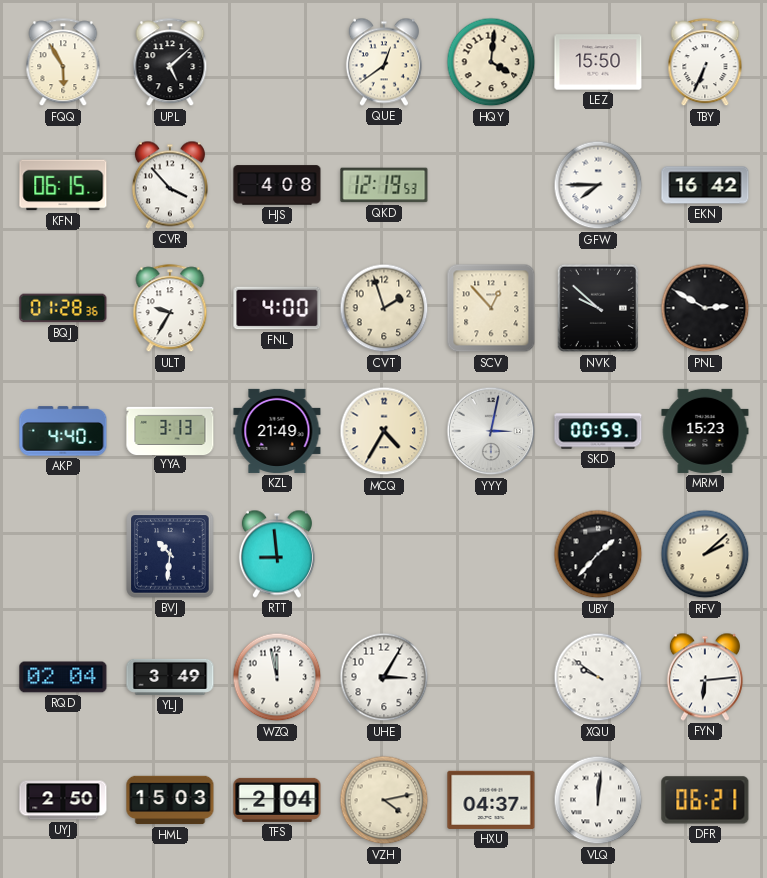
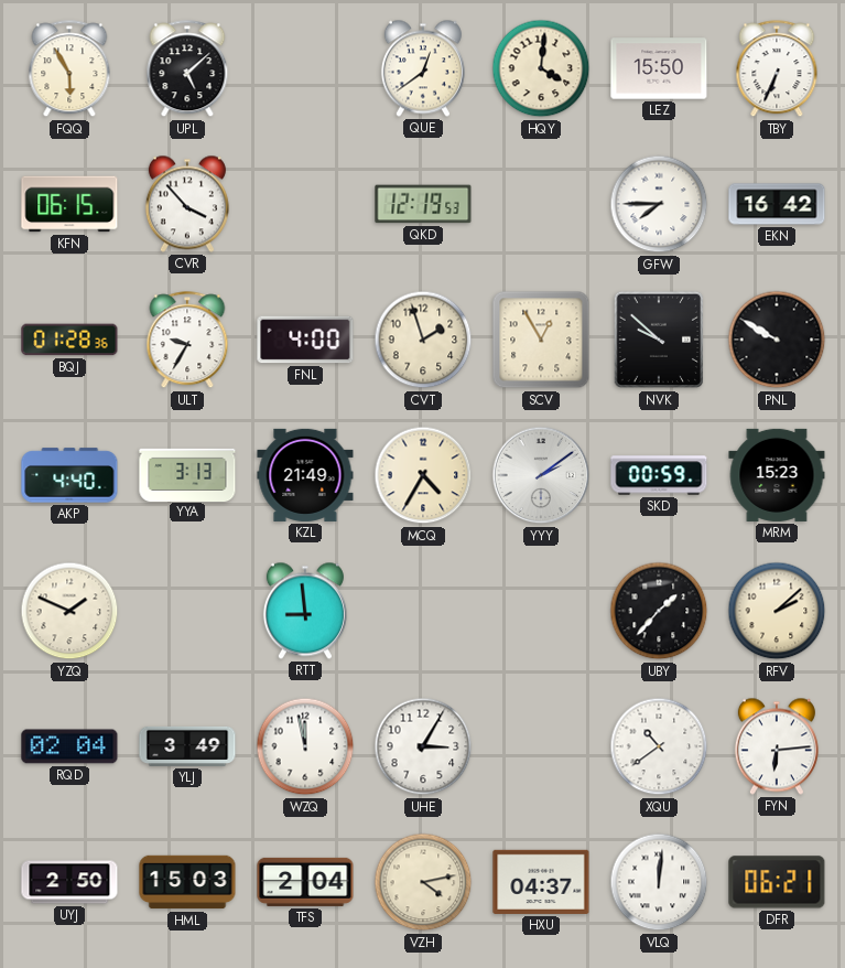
HJS: 4:08 -> none
SCV: 12:53 -> 12:55
PNL: 2:50 -> 9:50
YYY: 3:02 -> 2:09
YZQ: none -> 1:49
BVJ: 10:31 -> none
XQU: 9:51 -> 10:39
